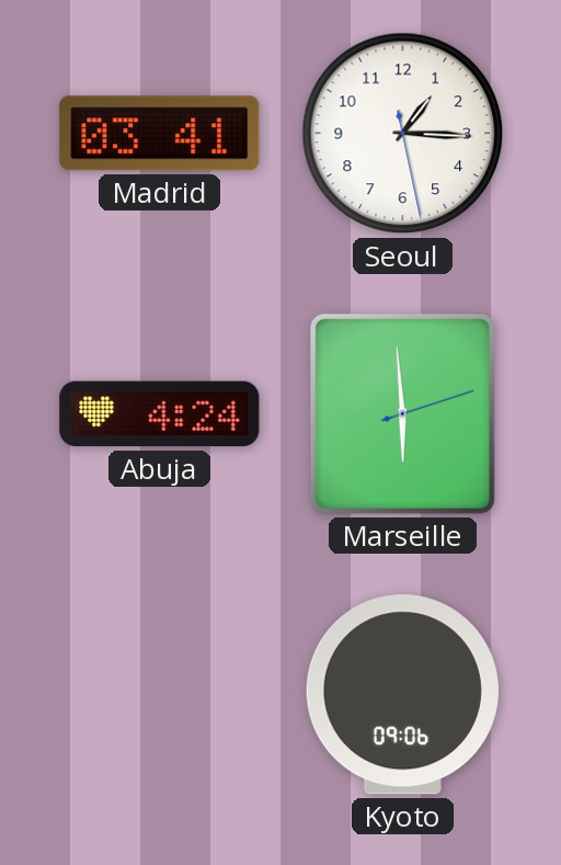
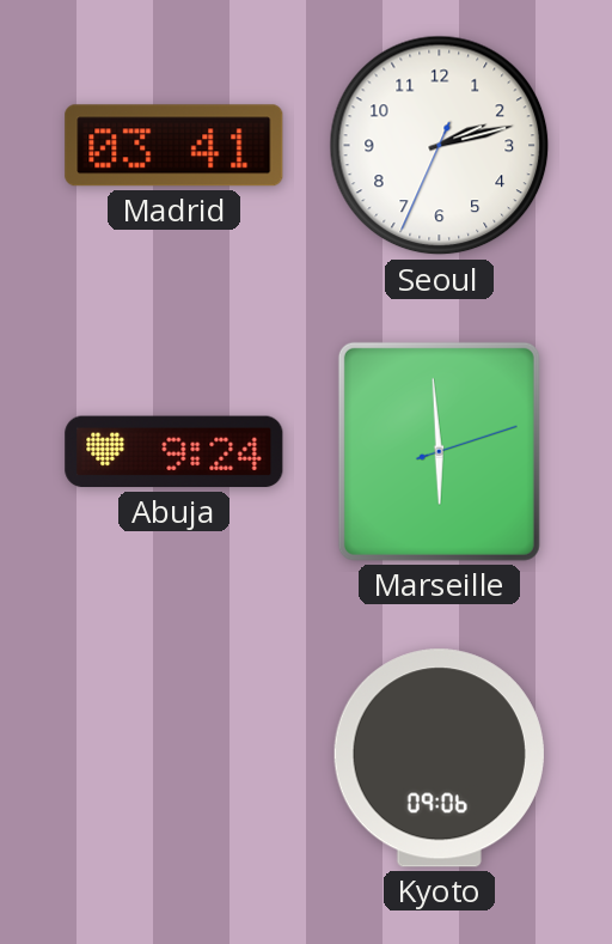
Seoul: 1:15 -> 2:12
Abuja: 4:24 -> 9:24
